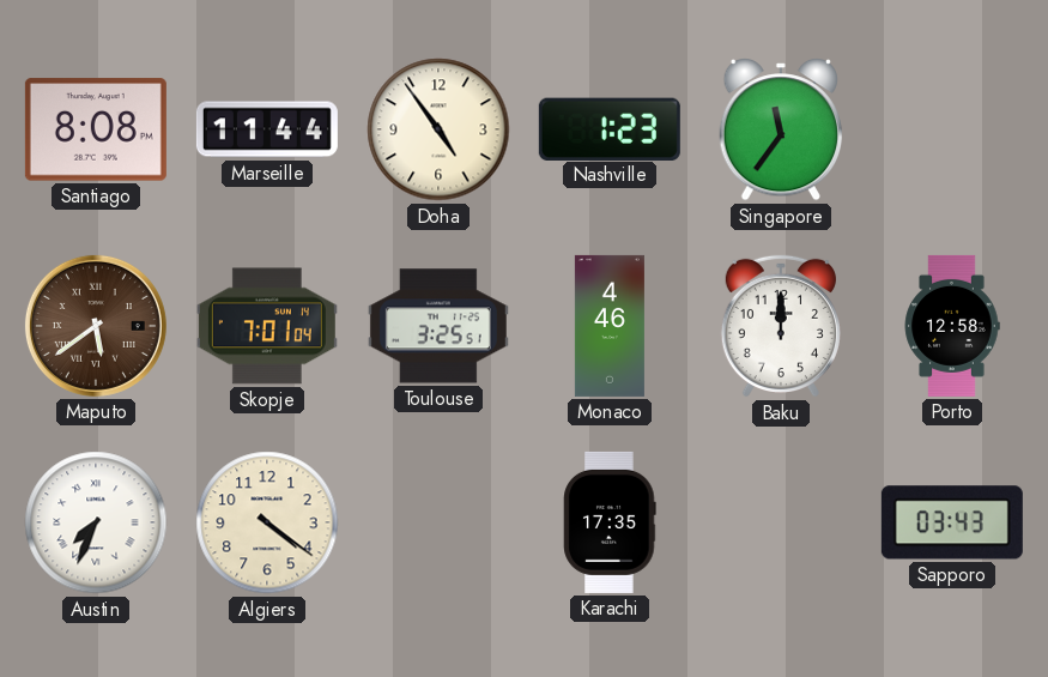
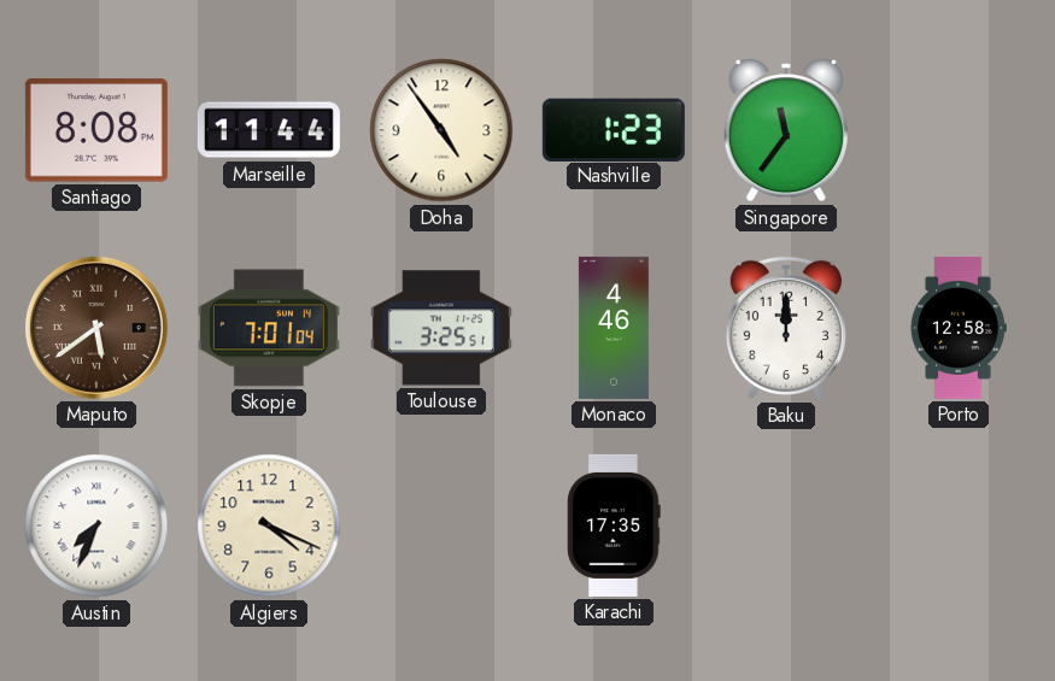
Algiers: 4:21 -> 4:19
Sapporo: 03:43 -> none
